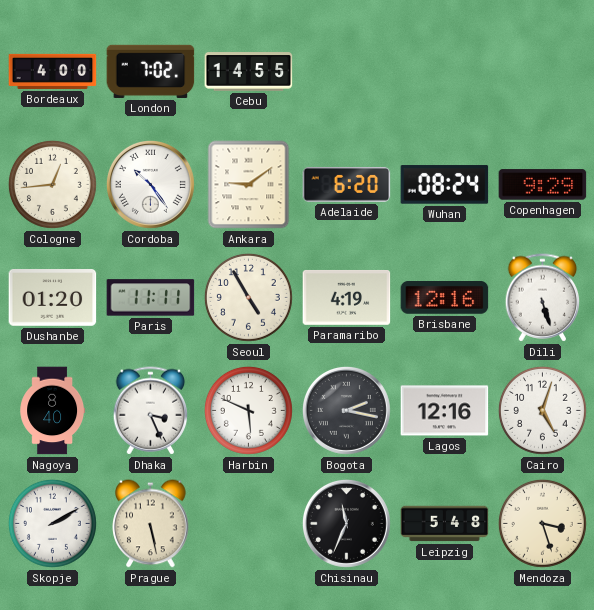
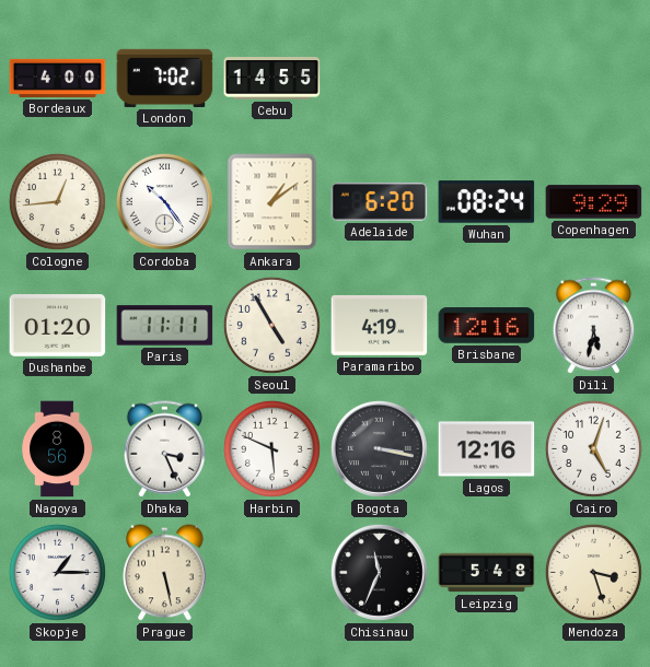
Ankara: 9:09 -> 1:09
Dili: 5:27 -> 5:32
Nagoya: 8:40 -> 8:56
Bogota: 2:17 -> 3:17
Skopje: 2:10 -> 1:15
